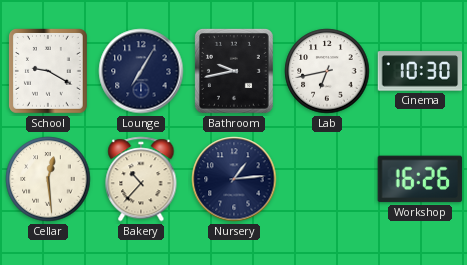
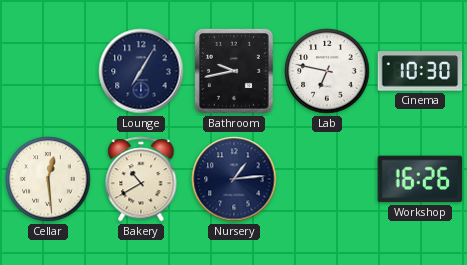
School: 9:20 -> none
Lab: 6:43 -> 6:47
Bakery: 10:37 -> 10:40
